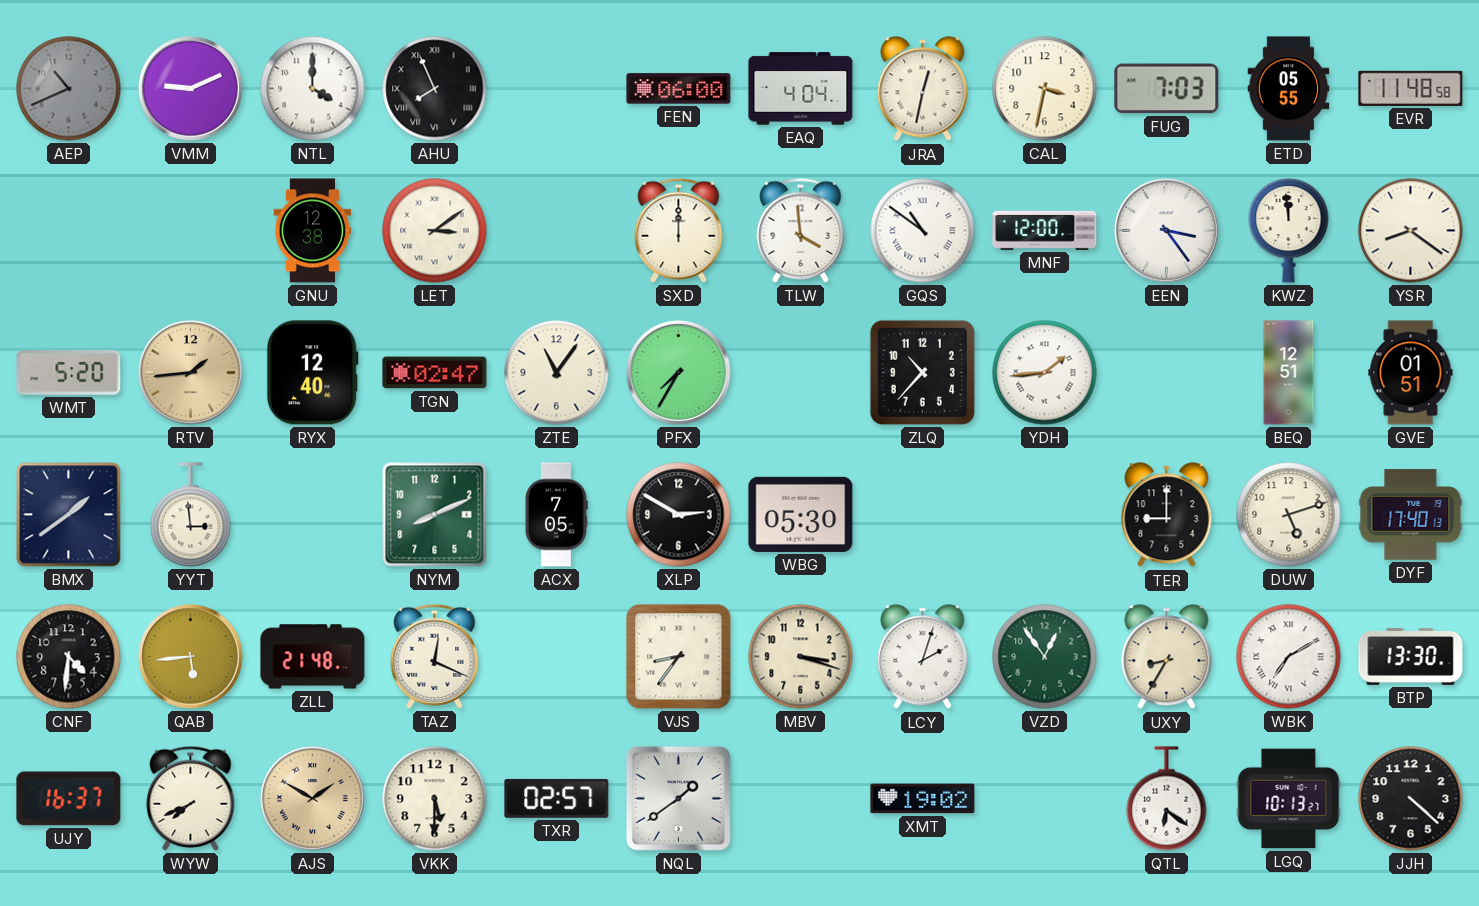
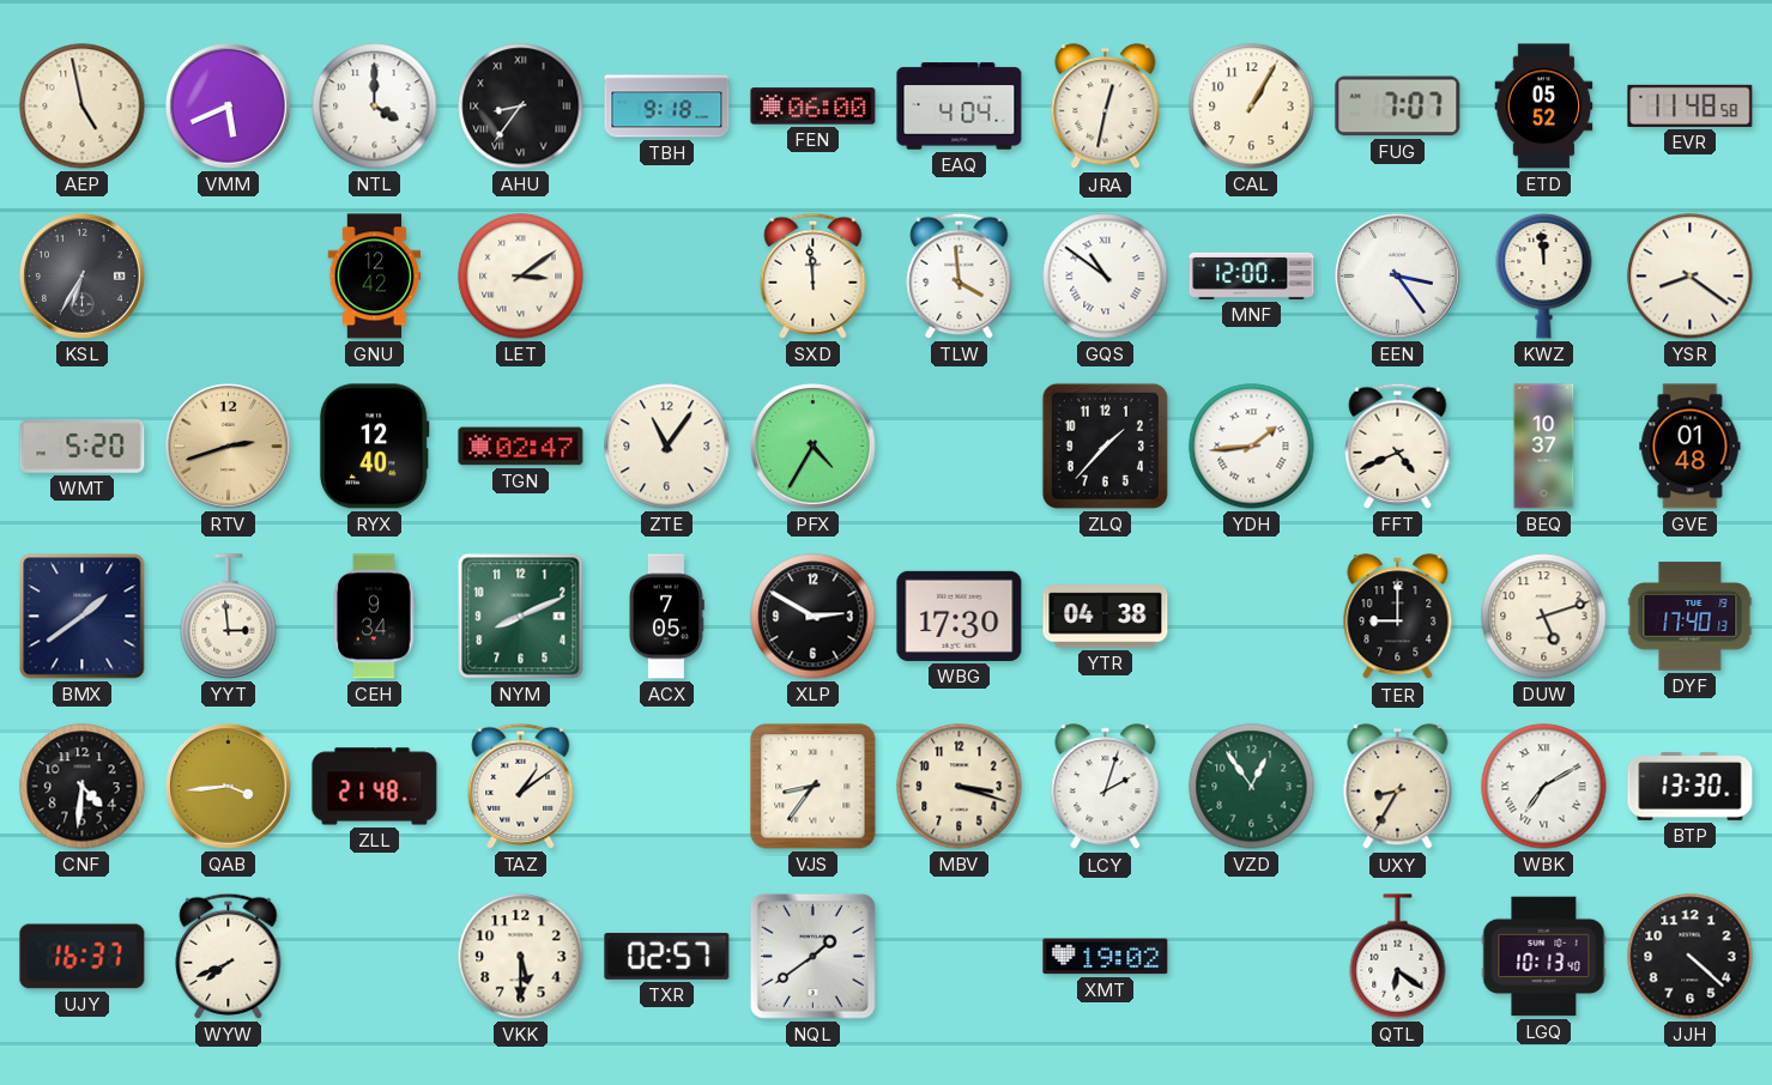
AEP: 10:41 -> 4:58
AEP dial: grey -> cream
VMM: 9:11 -> 5:41
AHU: 7:56 -> 8:36
TBH: none -> 9:18
CAL: 3:32 -> 1:05
FUG: 7:03 -> 7:07
ETD: 05:55 -> 05:52
KSL: none -> 6:35
GNU: 12:38 -> 12:42
SXD: 12:00 -> 11:59
RTV: 1:44 -> 2:42
PFX: 7:35 -> 4:35
ZLQ: 10:37 -> 1:37
FFT: none -> 4:41
BEQ: 12:51 -> 10:37
GVE: 01:51 -> 01:48
CEH: none -> 9:34
WBG: 05:30 -> 17:30
YTR: none -> 04:38
QAB: 5:44 -> 3:44
TAZ: 12:19 -> 1:09
AJS: 1:50 -> none
LGQ: 10:13:27 -> 10:13:40
